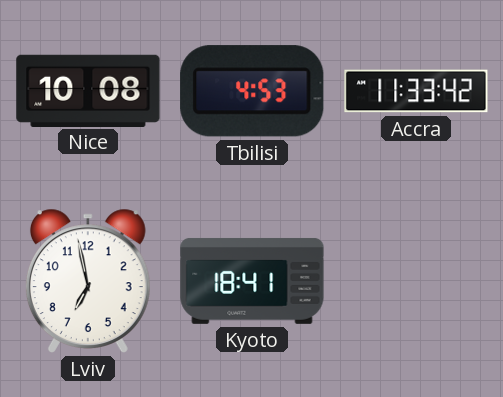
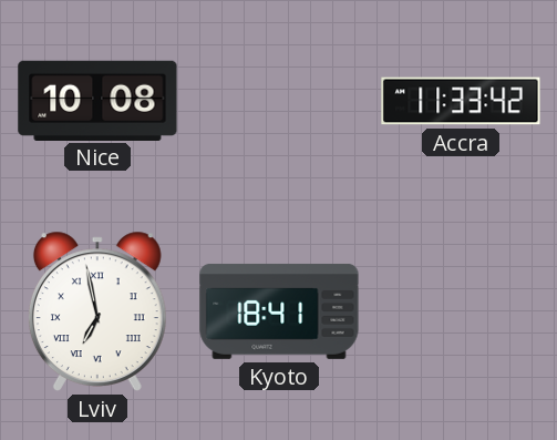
Tbilisi: 4:53 -> none
Lviv numerals: Arabic -> Roman
